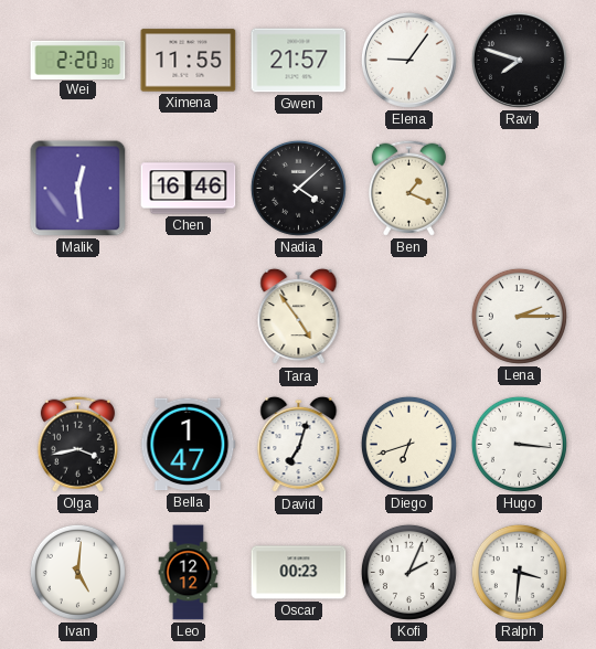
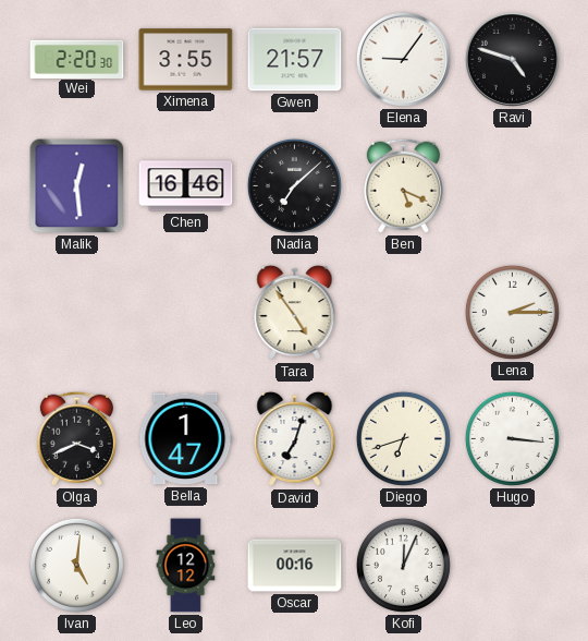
Ximena: 11:55 -> 3:55
Ravi: 7:48 -> 4:48
Nadia: 4:08 -> 7:08
Ben: 1:19 -> 5:19
Olga: 3:43 -> 3:41
Oscar: 00:23 -> 00:16
Kofi: 2:04 -> 12:04
Ralph: 3:31 -> none
